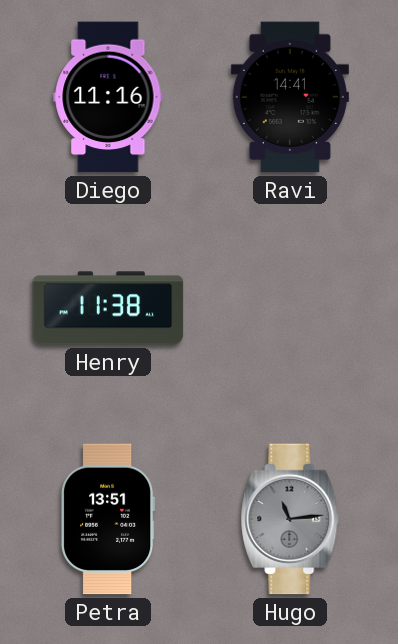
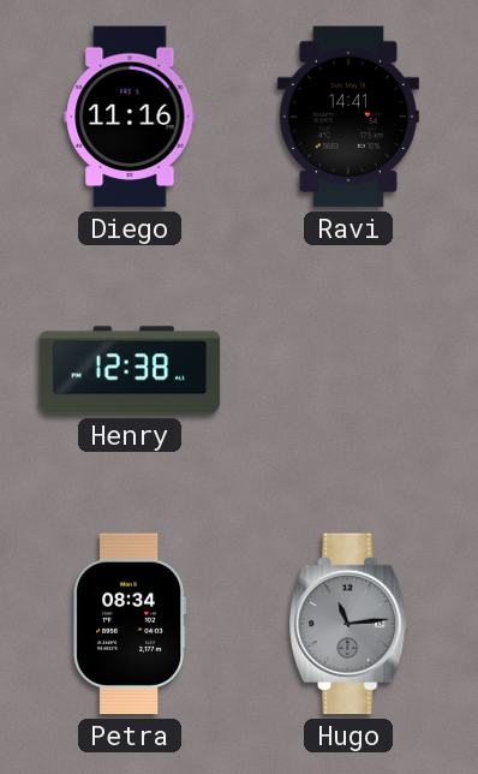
Henry: 11:38 -> 12:38
Petra: 13:51 -> 08:34
